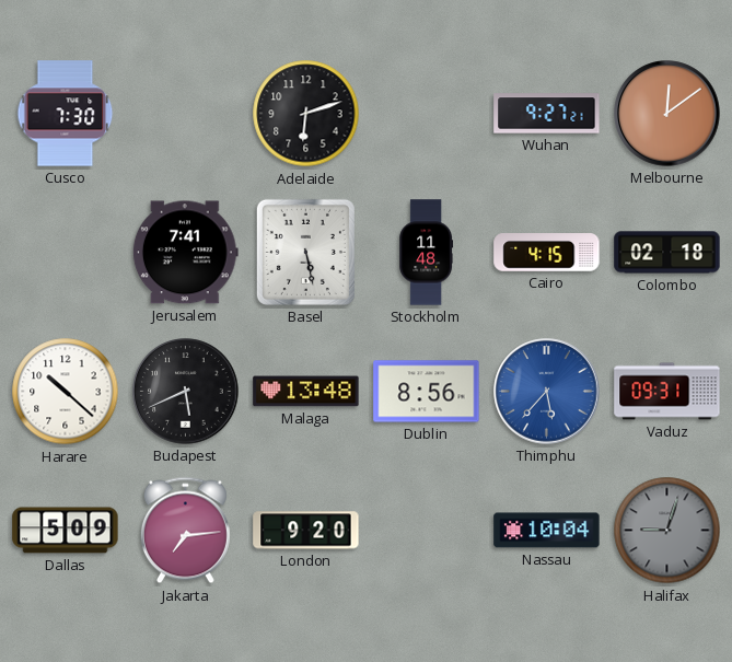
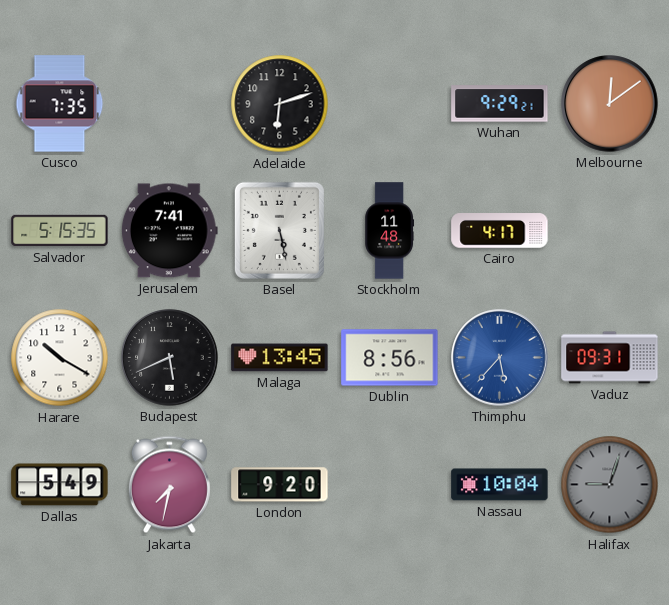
Cusco: 7:30 -> 7:35
Wuhan: 9:27 -> 9:29
Salvador: none -> 5:15
Cairo: 4:15 -> 4:17
Colombo: 02:18 -> none
Harare: 10:22 -> 10:20
Malaga: 13:48 -> 13:45
Dallas: 5:09 -> 5:49
Jakarta: 7:14 -> 7:32
